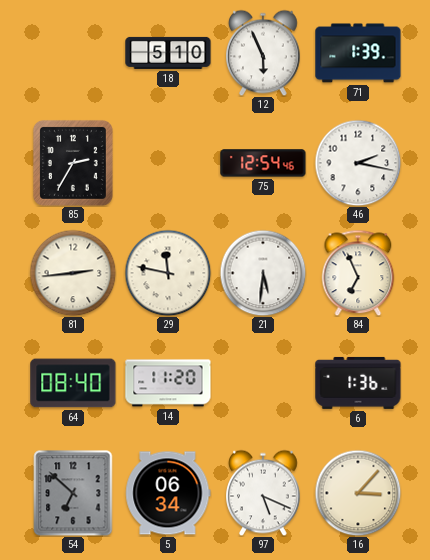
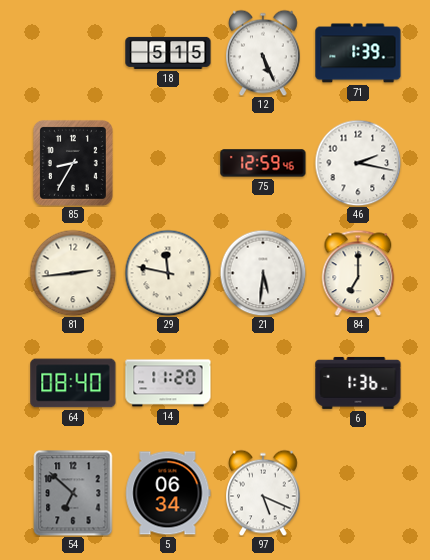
18: 5:10 -> 5:15
12: 5:56 -> 5:26
85: 2:35 -> 8:35
75: 12:54 -> 12:59
84: 6:56 -> 7:00
16: 3:07 -> none
